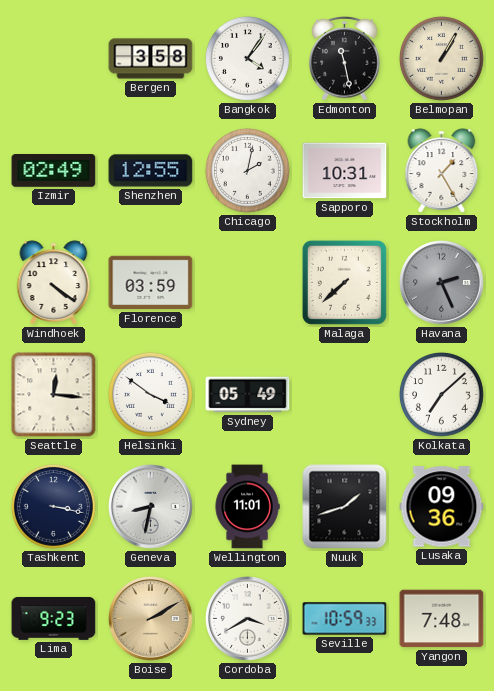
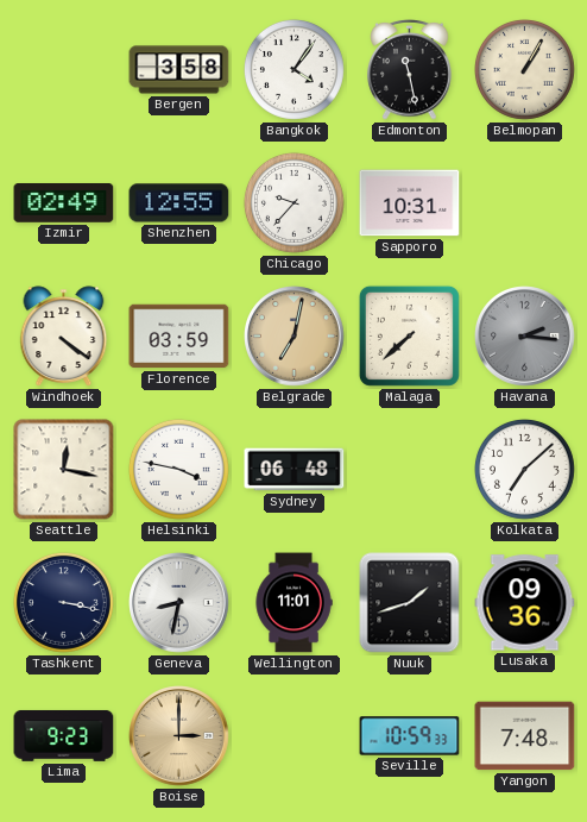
Chicago: 2:02 -> 9:37
Stockholm: 1:25 -> none
Belgrade: none -> 7:02
Havana: 2:26 -> 2:16
Seattle: 12:16 -> 12:17
Helsinki: 3:51 -> 3:47
Sydney: 05:49 -> 06:48
Boise: 2:10 -> 3:00
Cordoba: 3:40 -> none
